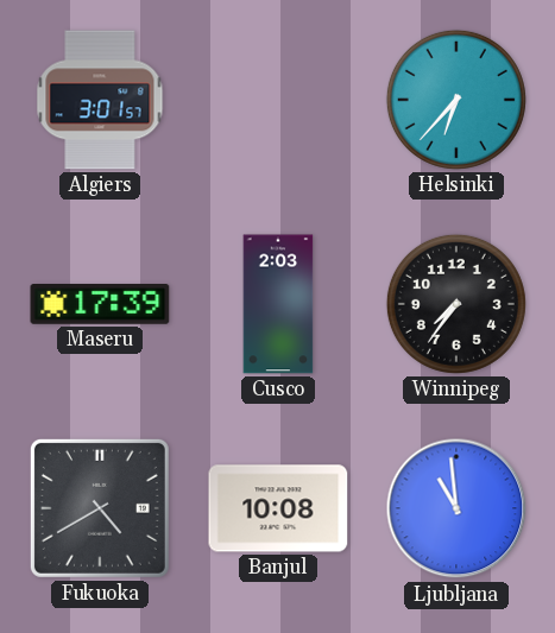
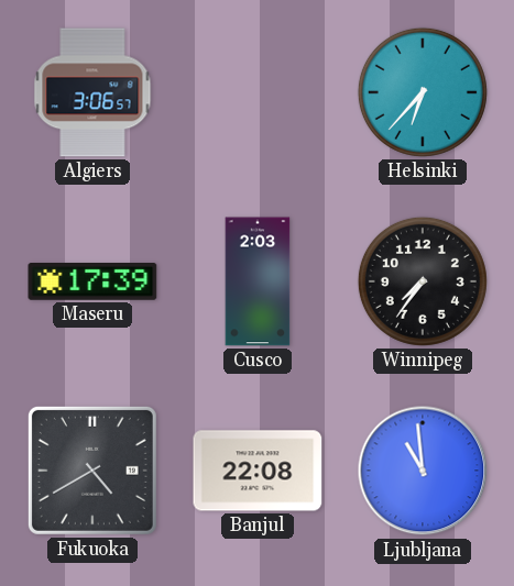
Algiers: 3:01 -> 3:06
Banjul: 10:08 -> 22:08
